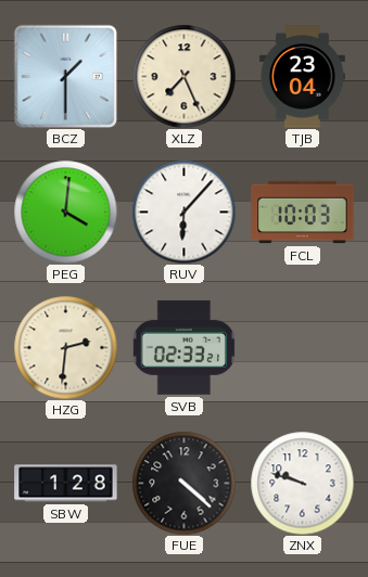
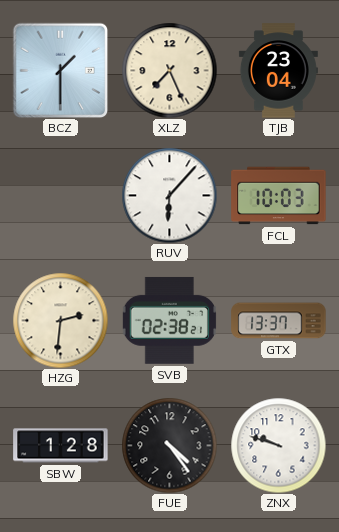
PEG: 4:01 -> none
SVB: 02:33 -> 02:38
GTX: none -> 13:37
FUE: 4:22 -> 4:24
